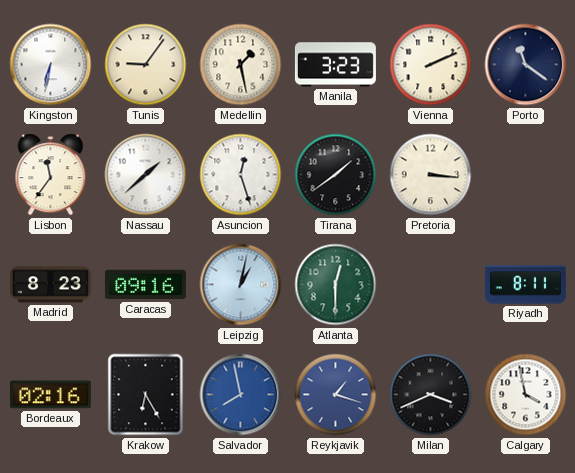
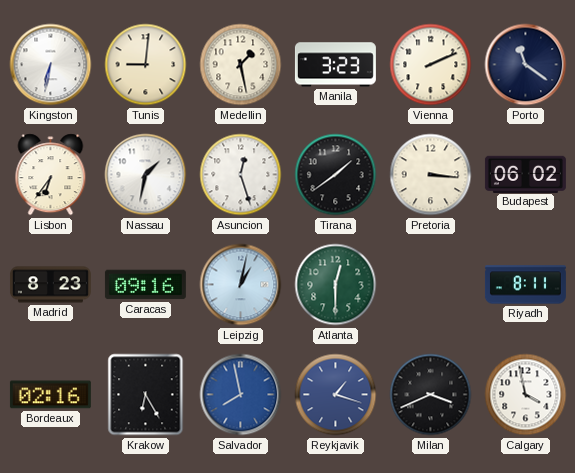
Tunis: 9:06 -> 9:01
Lisbon: 11:36 -> 6:36
Nassau: 1:38 -> 1:32
Budapest: none -> 06:02
